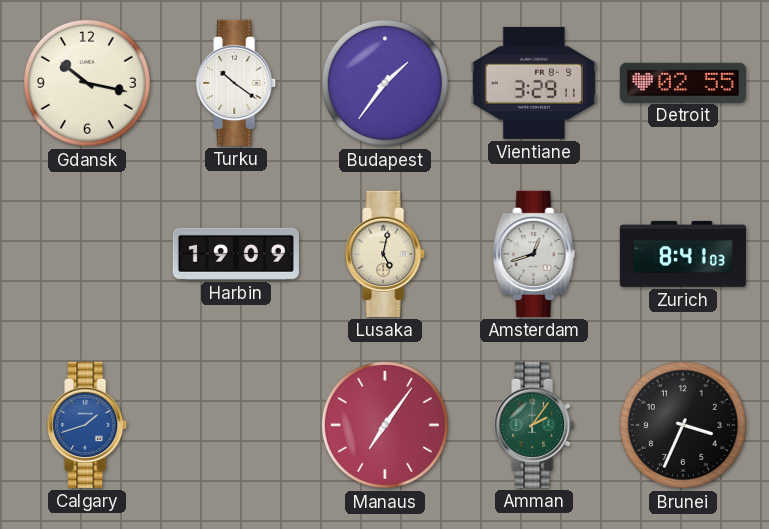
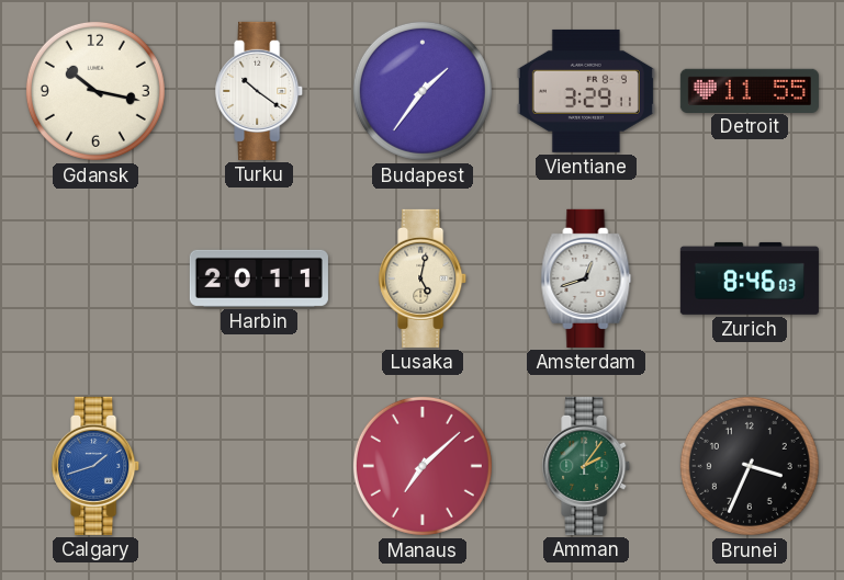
Detroit: 02:55 -> 11:55
Harbin: 19:09 -> 20:11
Zurich: 8:41 -> 8:46
Manaus: 7:06 -> 7:08
